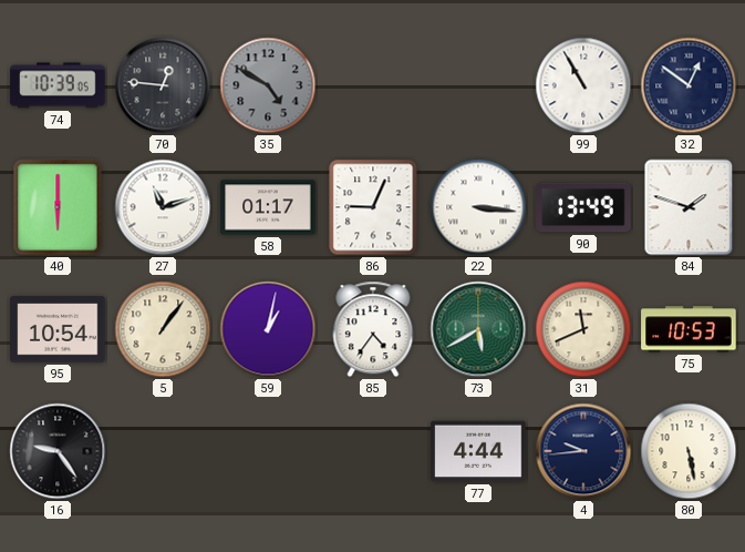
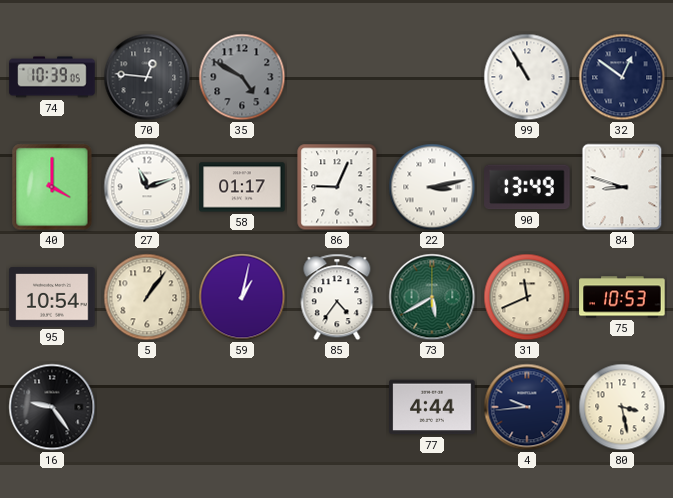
40: 6:00 -> 4:00
22: 3:16 -> 3:13
84: 1:48 -> 8:48
80: 5:28 -> 3:28
